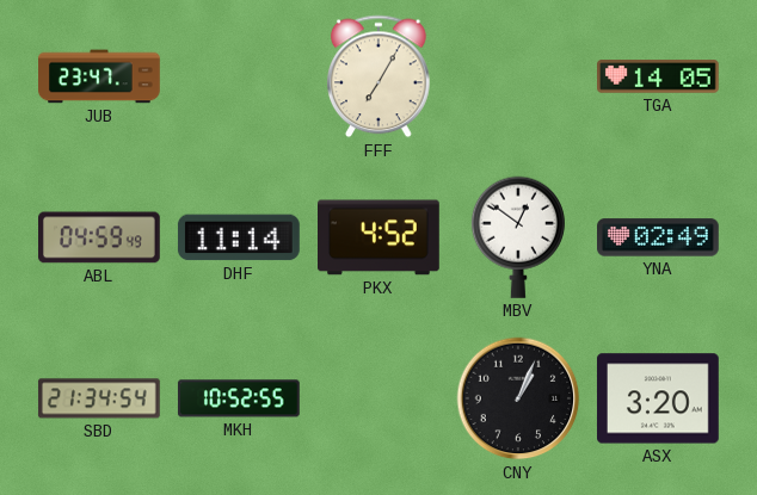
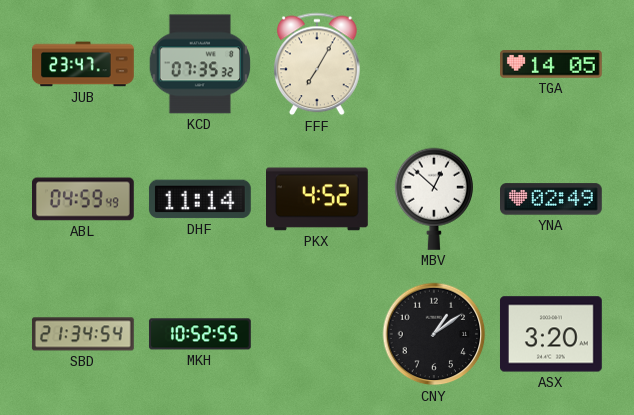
KCD: none -> 07:35
MBV: 12:51 -> 12:52
CNY: 1:04 -> 1:09
